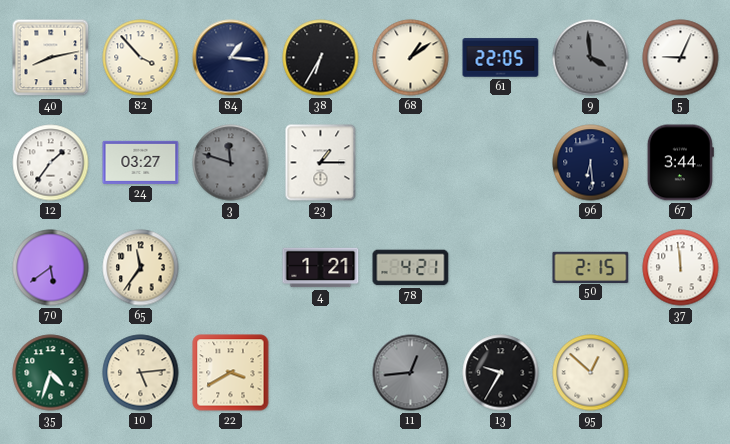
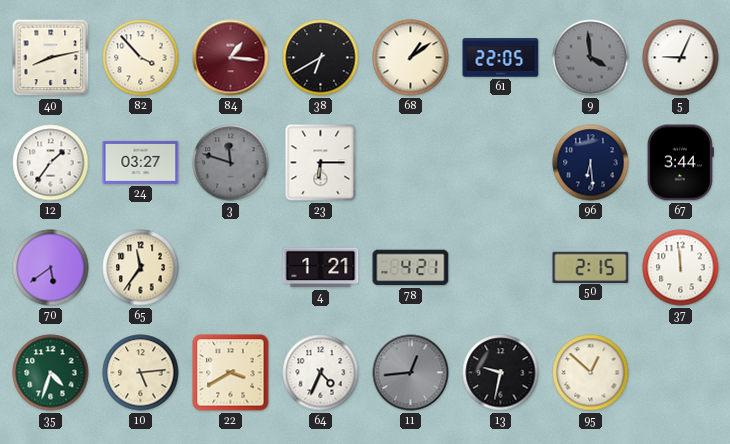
84 dial: navy -> burgundy
38: 6:35 -> 6:40
23: 1:15 -> 6:15
64: none -> 4:34
13: 9:35 -> 9:32
